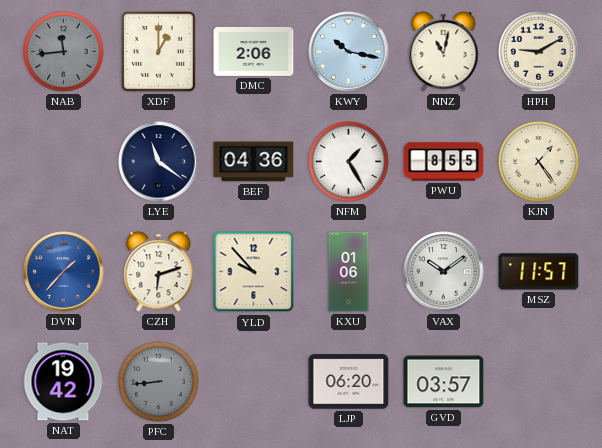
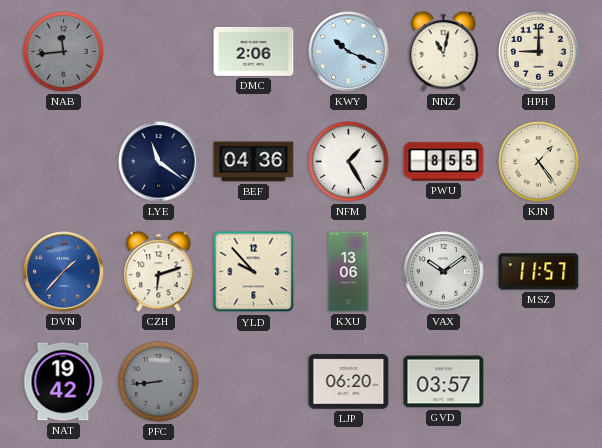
XDF: 1:00 -> none
KWY: 10:17 -> 10:19
HPH: 9:10 -> 9:00
KXU: 01:06 -> 13:06
